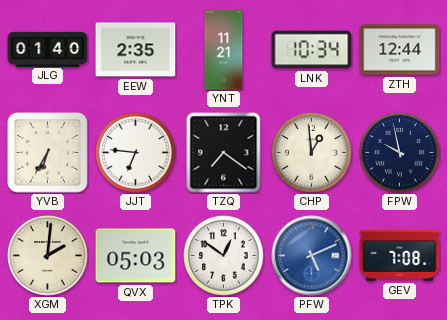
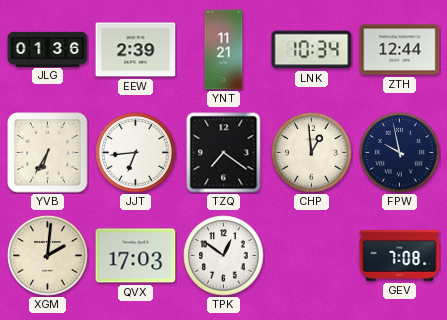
JLG: 01:40 -> 01:36
EEW: 2:35 -> 2:39
JJT: 6:46 -> 6:44
QVX: 05:03 -> 17:03
PFW: 5:11 -> none
